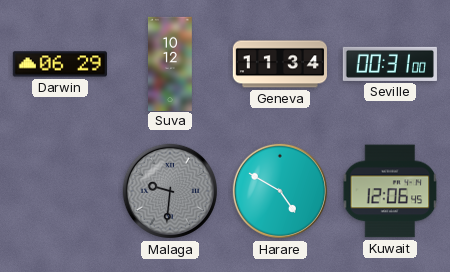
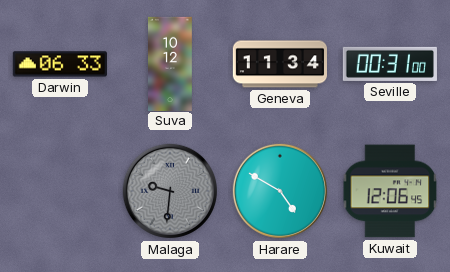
Darwin: 06:29 -> 06:33
